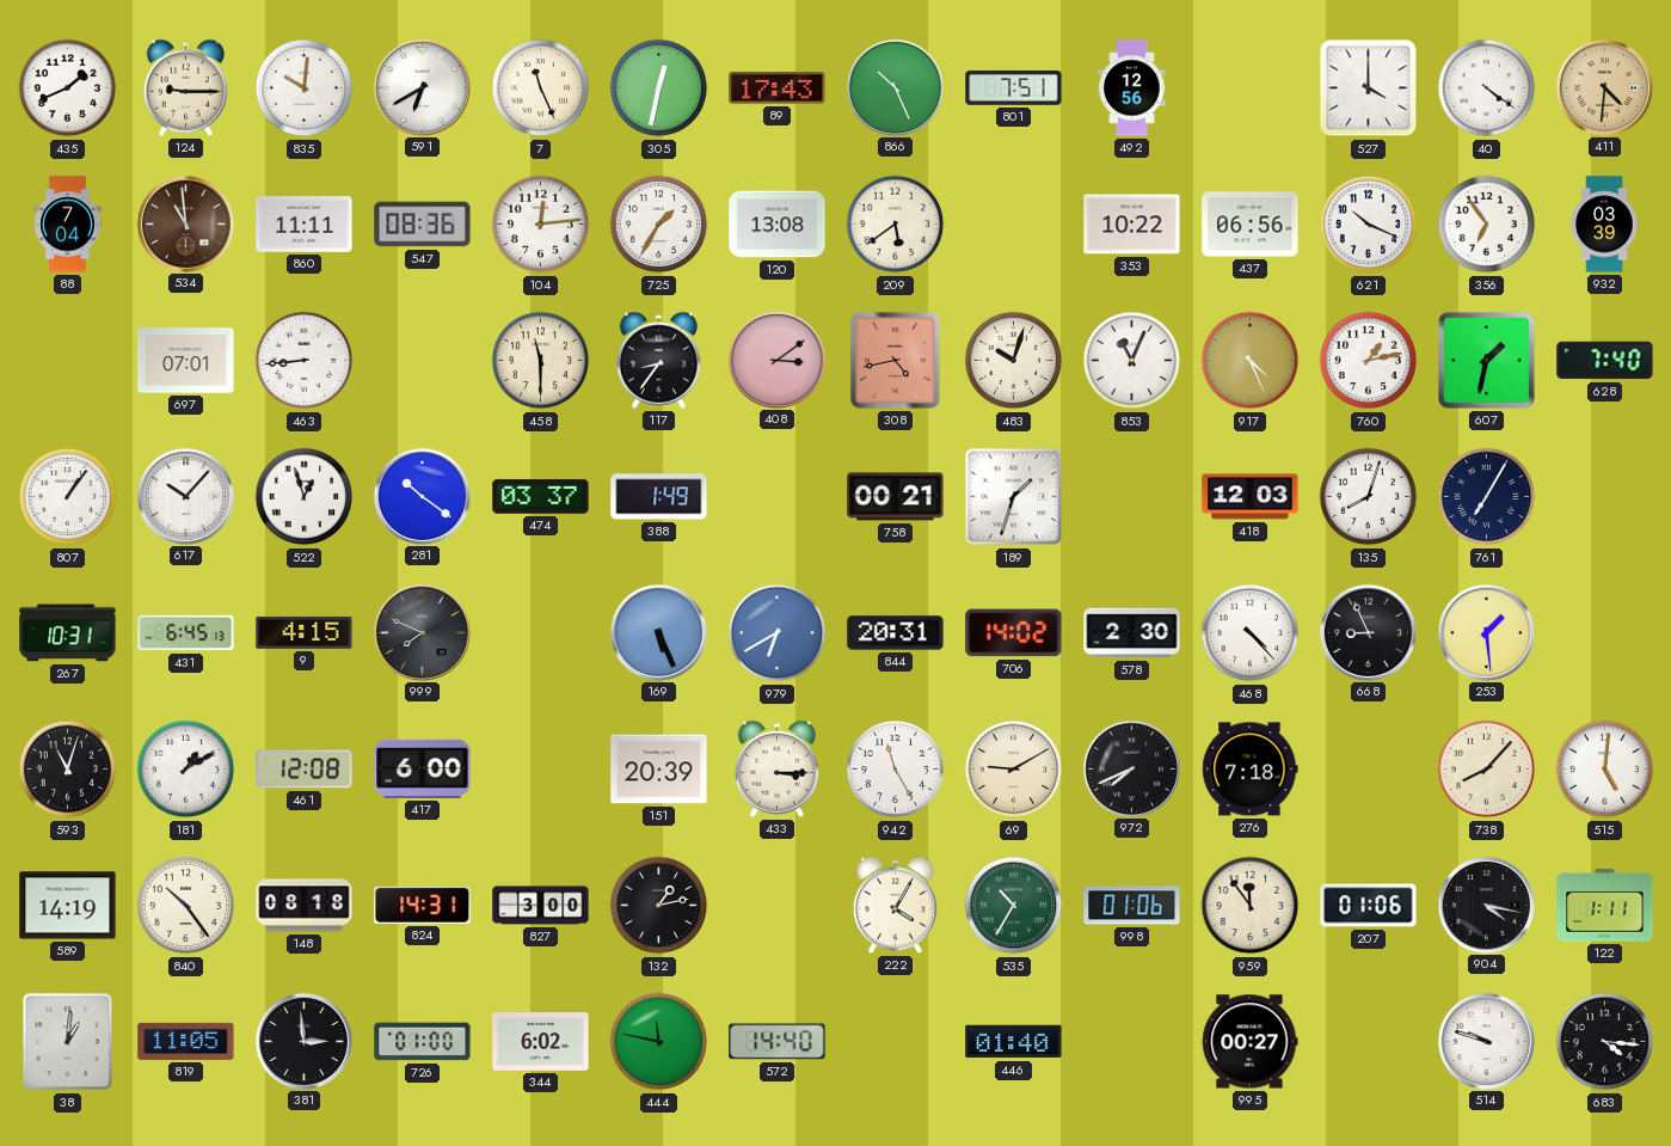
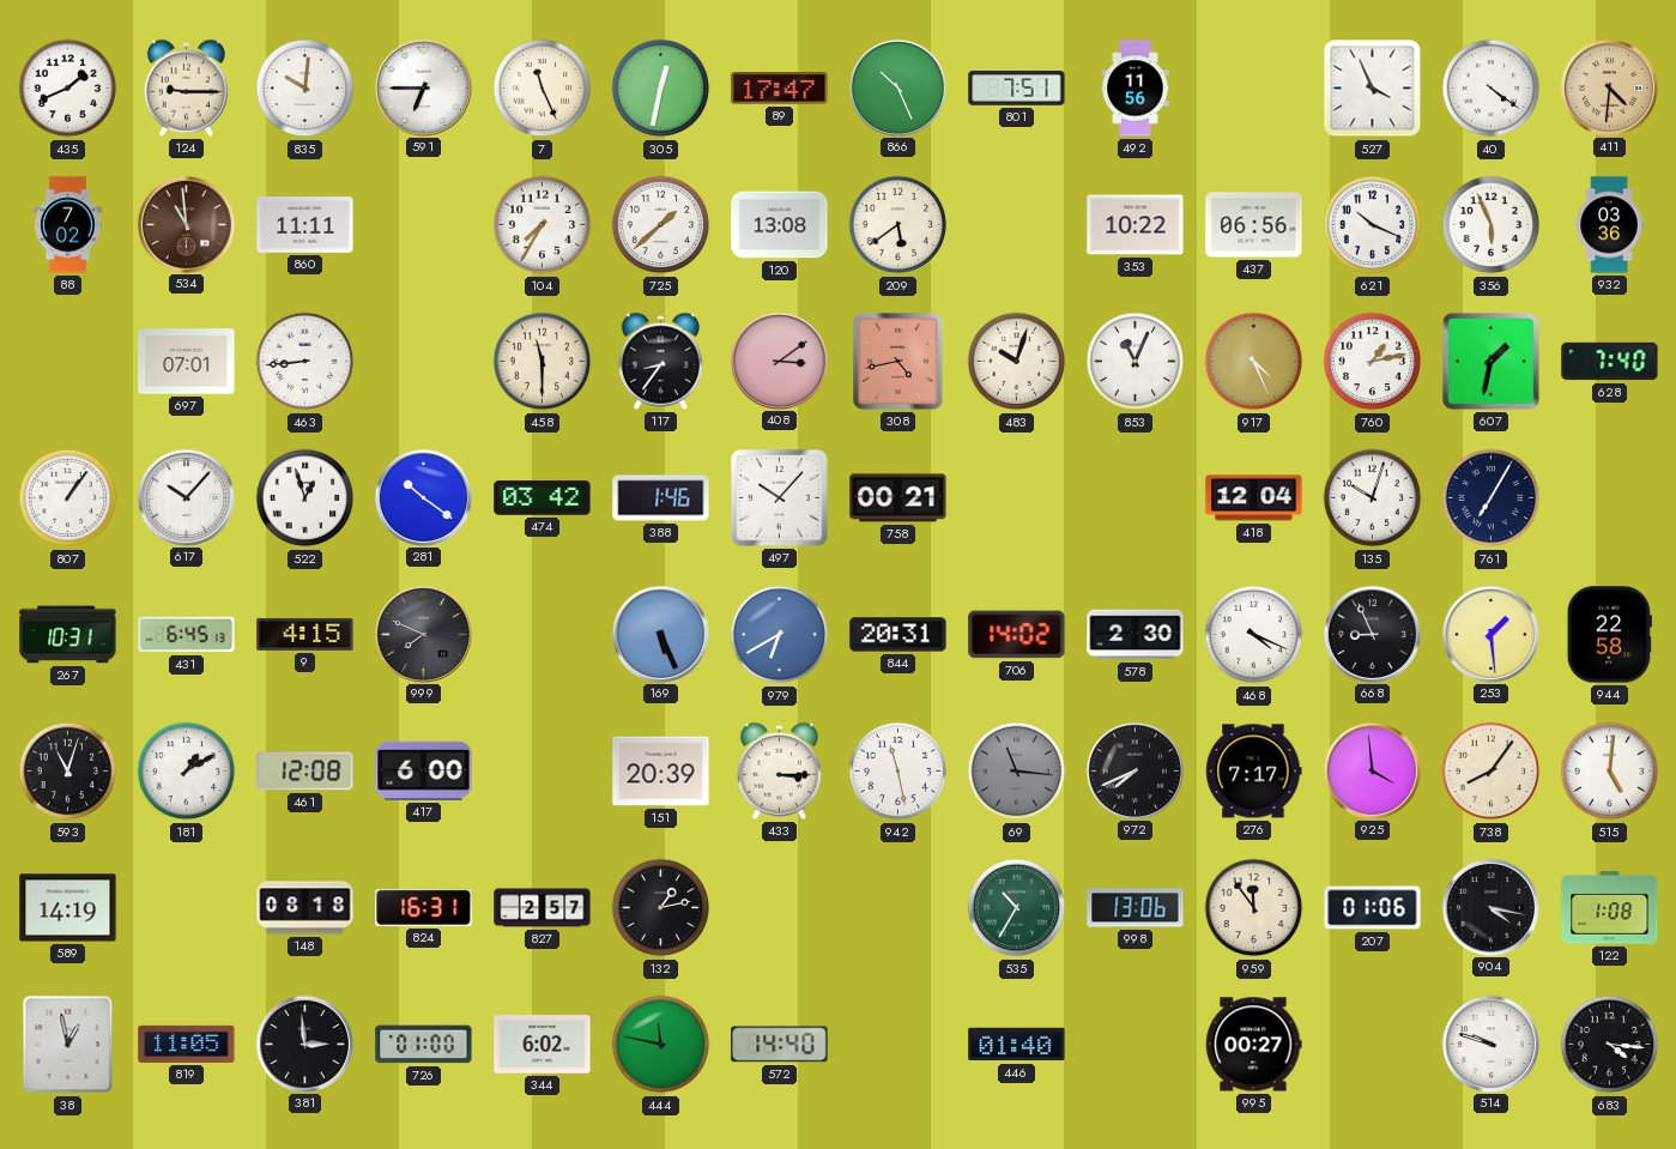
591: 6:40 -> 6:45
89: 17:43 -> 17:47
492: 12:56 -> 11:56
527: 4:00 -> 3:56
88: 7:04 -> 7:02
547: 08:36 -> none
104: 12:14 -> 7:35
725: 1:35 -> 1:38
356: 6:54 -> 5:56
932: 03:39 -> 03:36
474: 03:37 -> 03:42
388: 1:49 -> 1:46
497: none -> 10:07
189: 1:33 -> none
418: 12:03 -> 12:04
135: 8:03 -> 10:03
468: 4:23 -> 4:19
944: none -> 22:58
942: 11:25 -> 11:28
69: 9:10 -> 11:16
69 dial: cream -> grey
276: 7:18 -> 7:17
925: none -> 3:59
738: 8:07 -> 8:06
840: 10:24 -> none
824: 14:31 -> 16:31
827: 3:00 -> 2:57
222: 4:05 -> none
998: 01:06 -> 13:06
122: 1:11 -> 1:08
38: 1:01 -> 12:58
